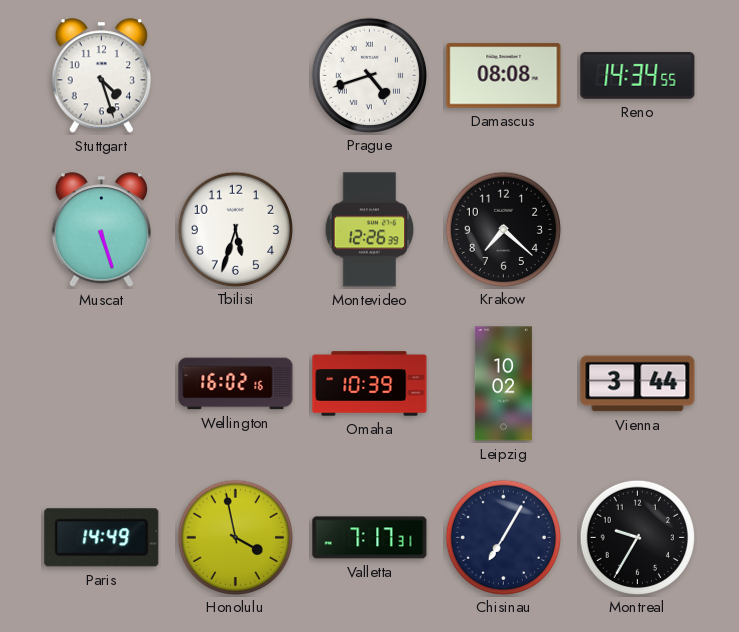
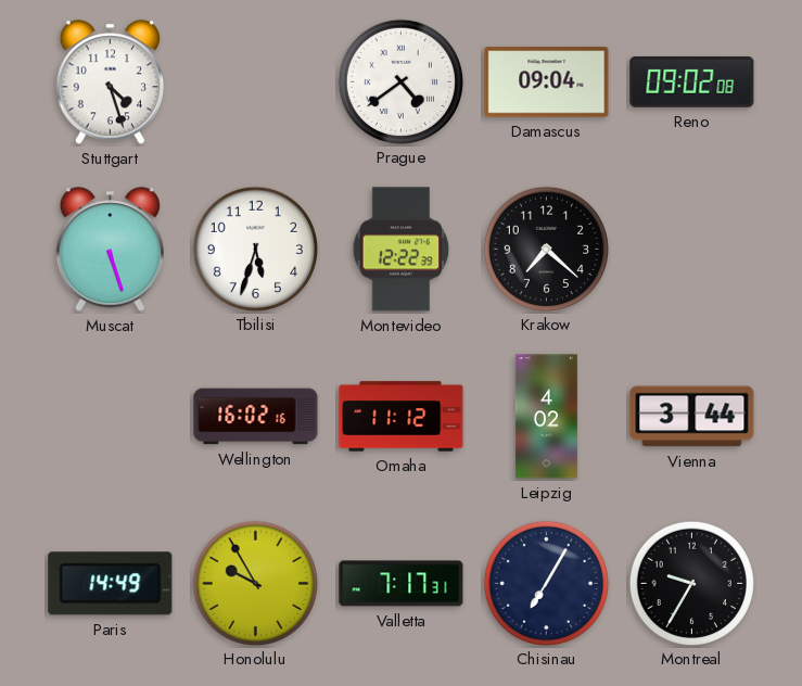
Prague: 4:42 -> 4:39
Damascus: 08:08 -> 09:04
Reno: 14:34 -> 09:02
Montevideo: 12:26 -> 12:22
Omaha: 10:39 -> 11:12
Leipzig: 10:02 -> 4:02
Honolulu: 3:58 -> 9:55
